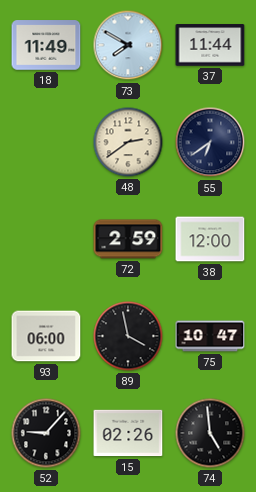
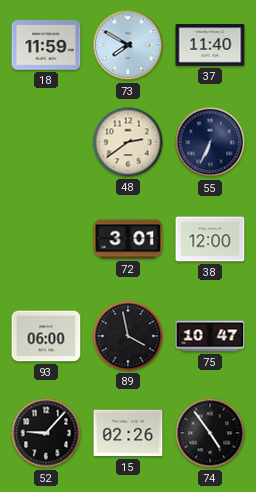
18: 11:49 -> 11:59
37: 11:44 -> 11:40
55: 6:39 -> 6:34
72: 2:59 -> 3:01
74: 4:59 -> 4:54
